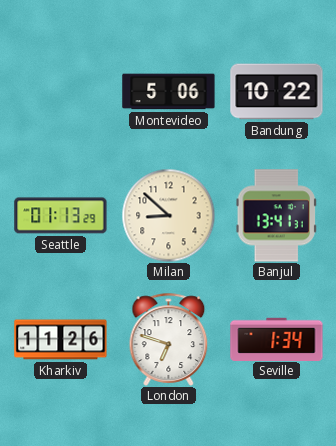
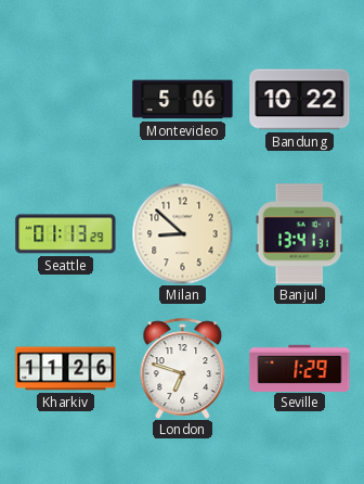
Seville: 1:34 -> 1:29
